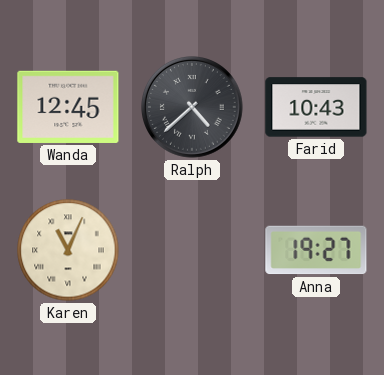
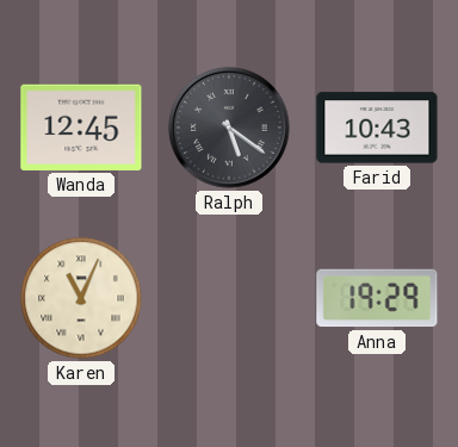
Ralph: 4:38 -> 5:21
Anna: 19:27 -> 19:29
